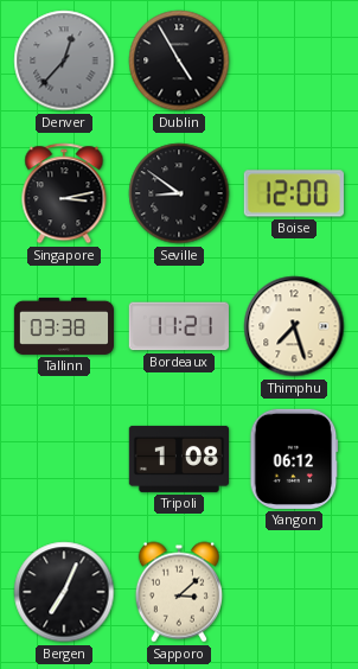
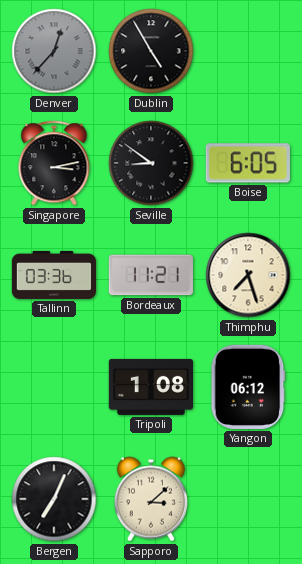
Boise: 12:00 -> 6:05
Tallinn: 03:38 -> 03:36
